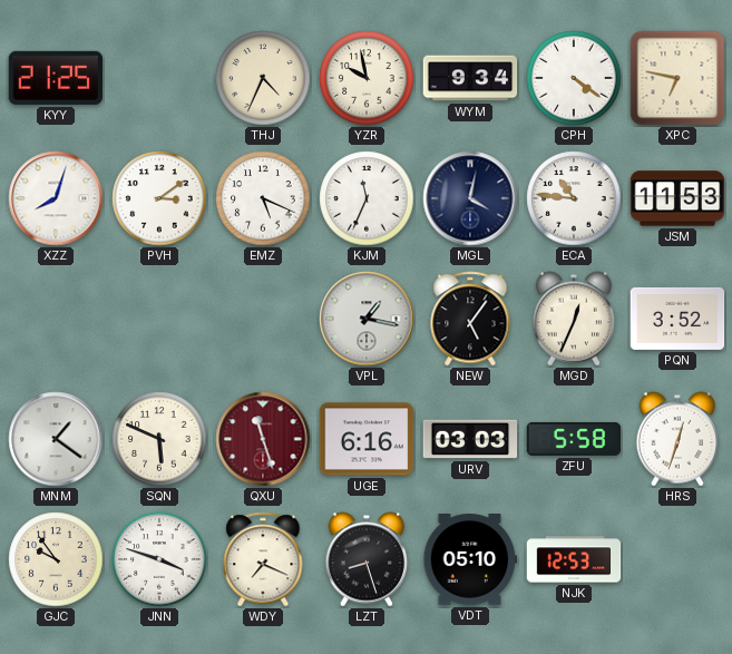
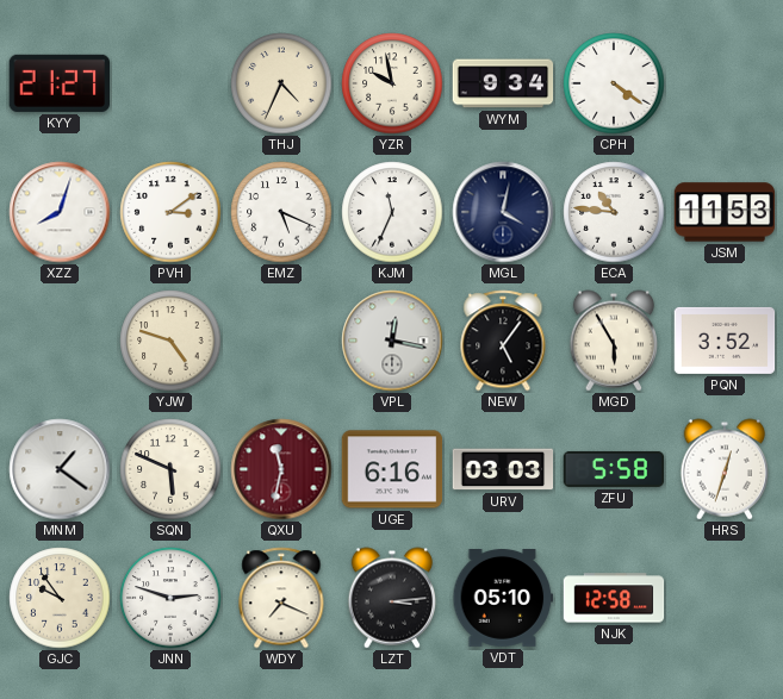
KYY: 21:25 -> 21:27
XPC: 6:47 -> none
YJW: none -> 4:48
VPL: 1:17 -> 12:17
MGD: 12:34 -> 5:55
QXU: 11:27 -> 11:32
JNN: 3:48 -> 2:48
LZT: 8:27 -> 3:14
NJK: 12:53 -> 12:58
